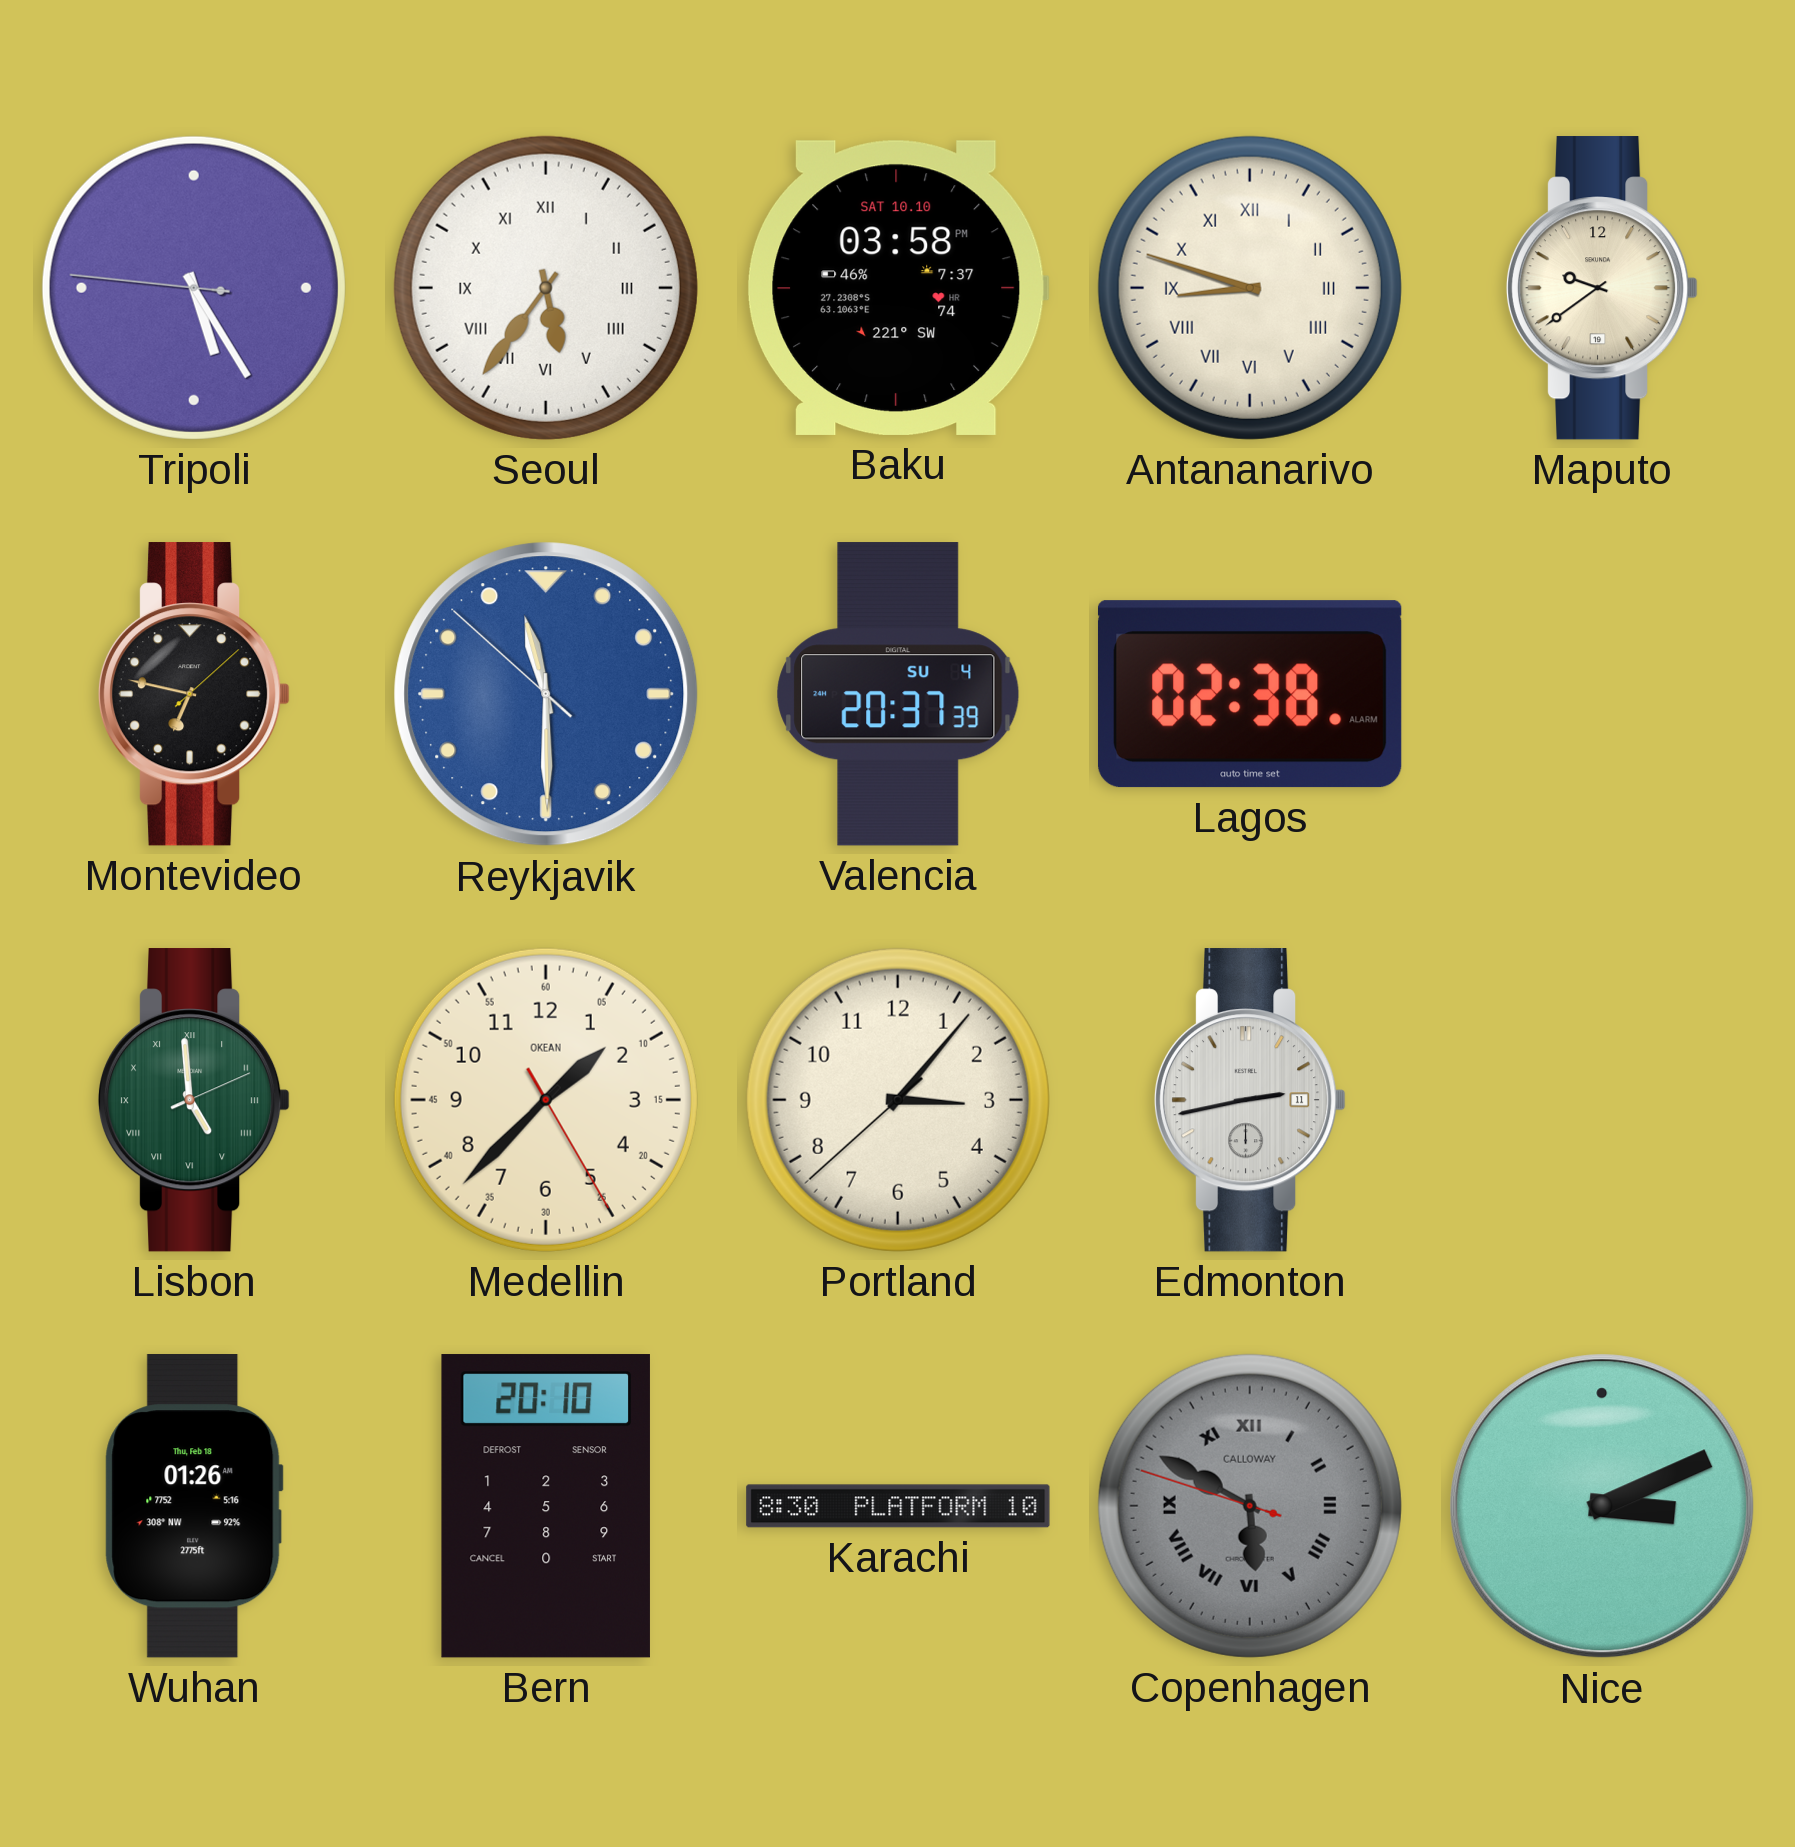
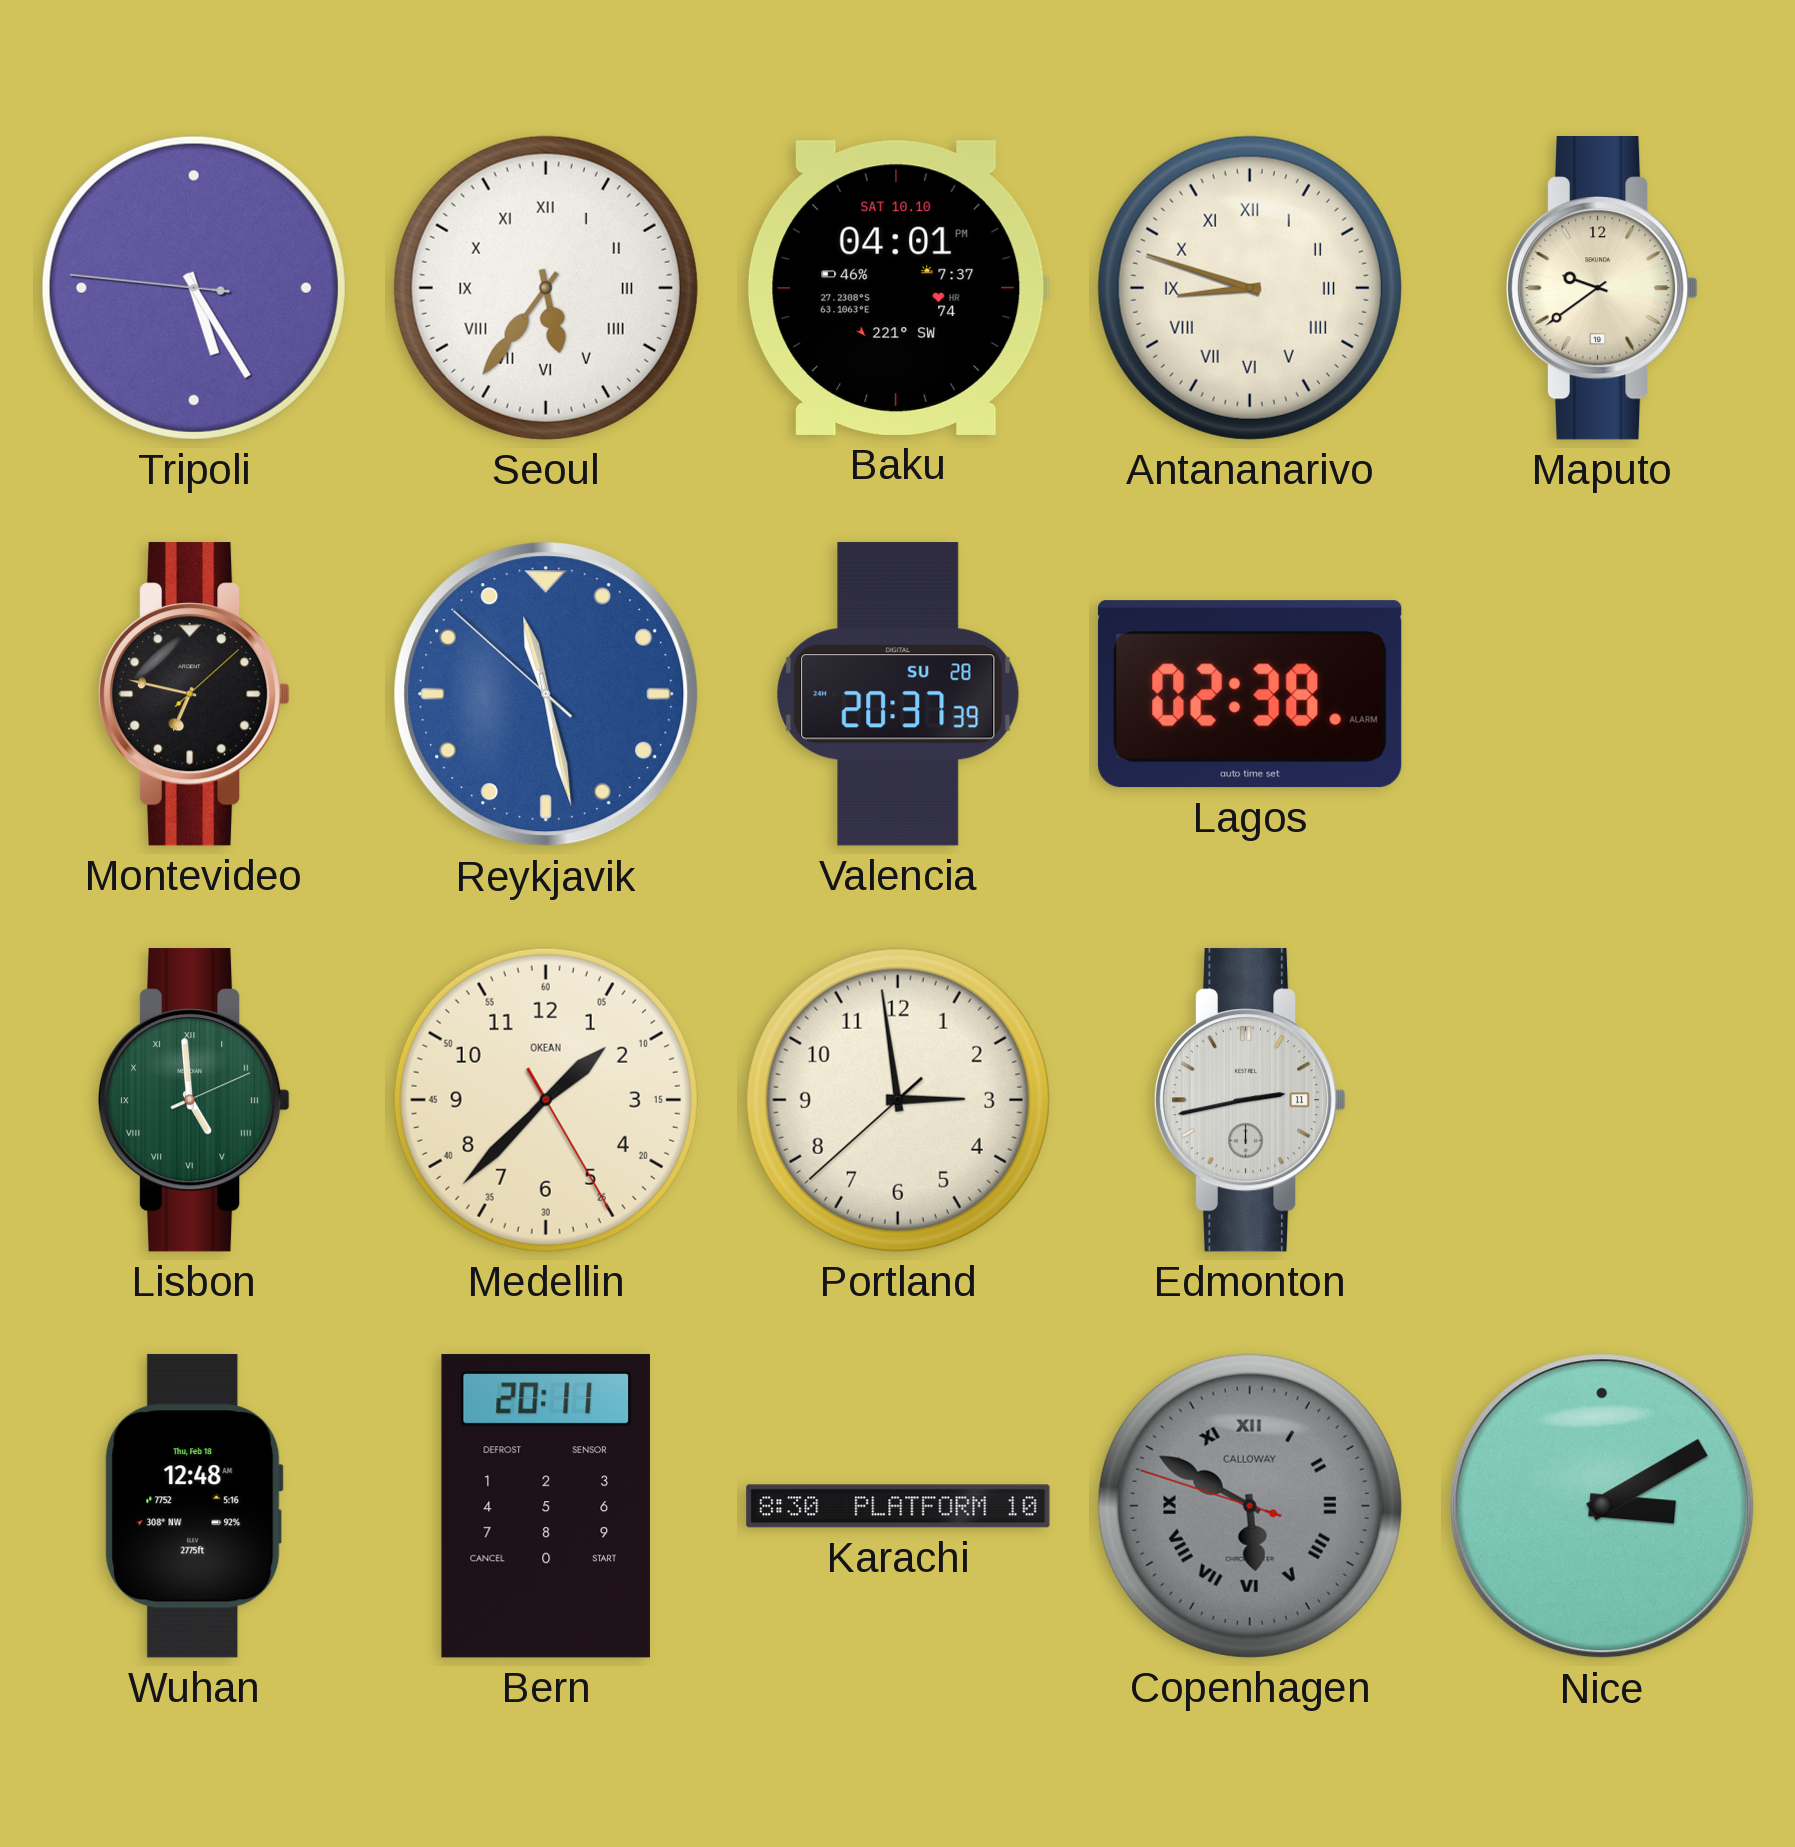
Baku: 03:58 -> 04:01
Reykjavik: 11:29 -> 11:27
Valencia date: SU 4 -> SU 28
Portland: 3:06 -> 2:58
Wuhan: 01:26 -> 12:48
Bern: 20:10 -> 20:11
Nice: 3:11 -> 3:10
